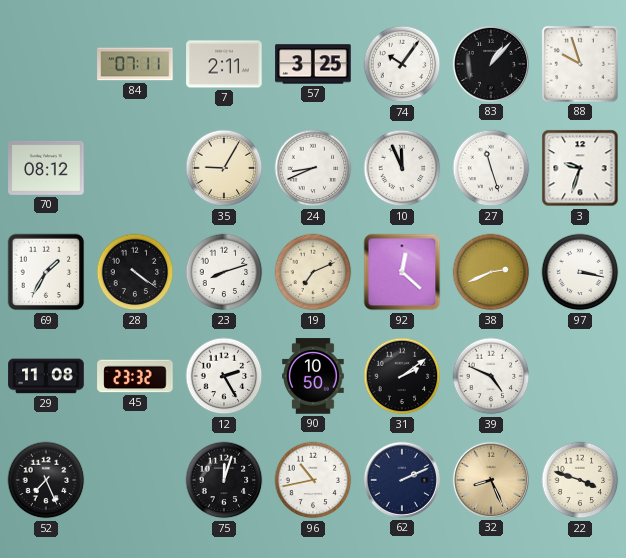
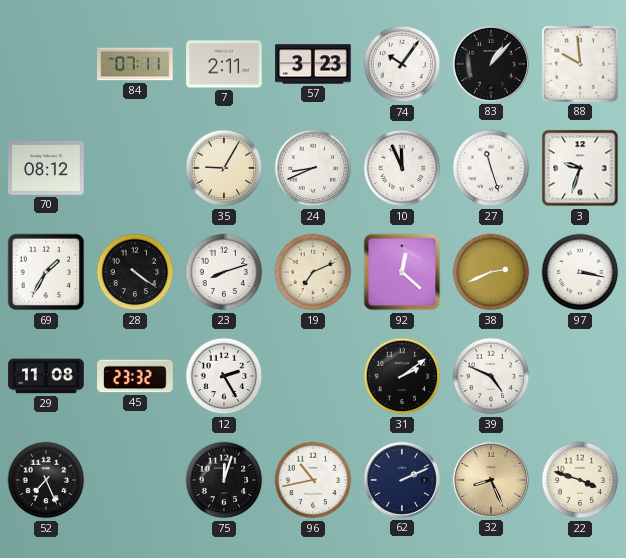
57: 3:25 -> 3:23
88: 9:57 -> 9:59
90: 10:50 -> none
